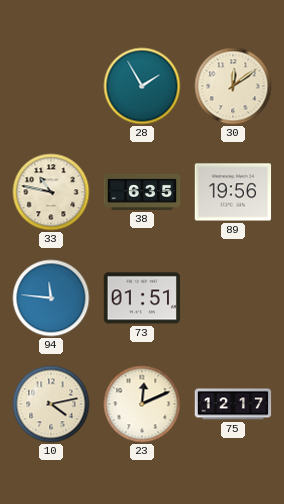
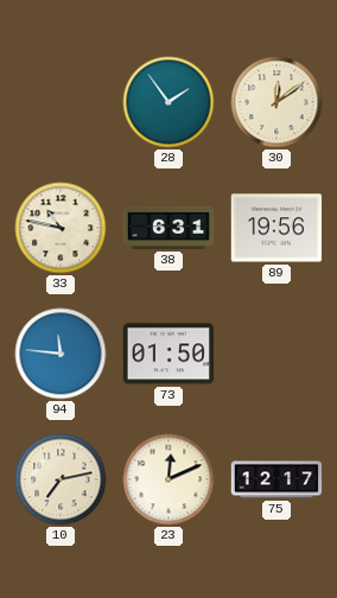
28: 1:55 -> 1:54
38: 6:35 -> 6:31
73: 01:51 -> 01:50
10: 4:13 -> 7:13
